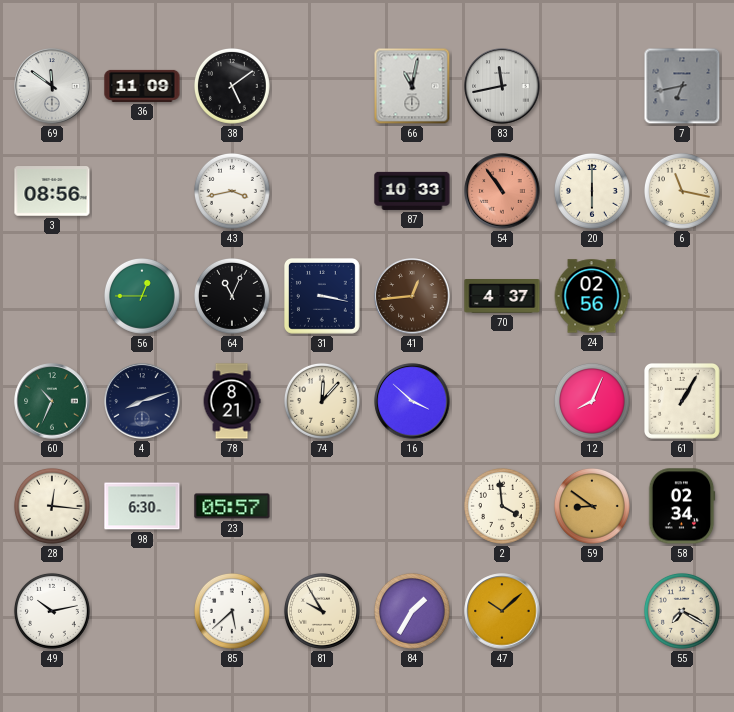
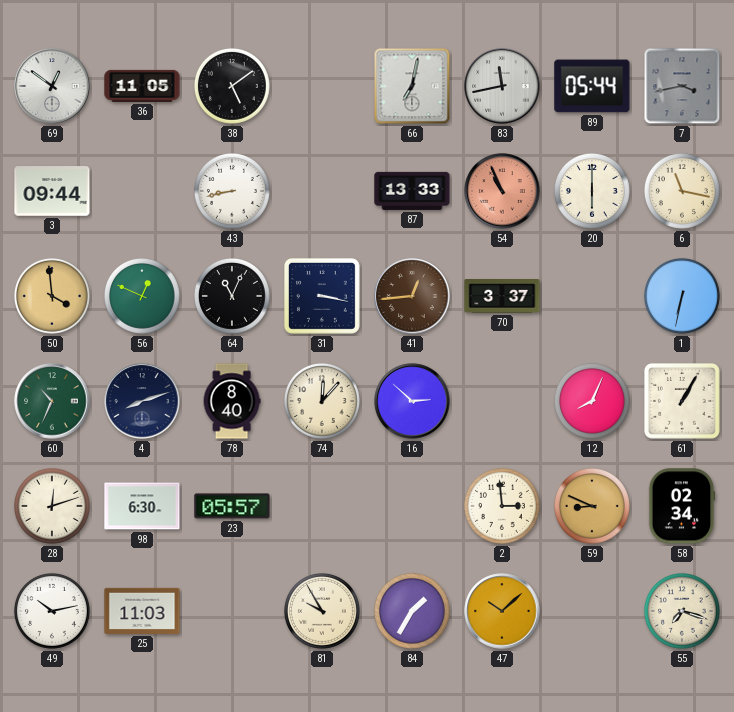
69: 11:51 -> 12:51
36: 11:09 -> 11:05
66: 11:02 -> 7:02
89: none -> 05:44
7: 6:43 -> 3:43
3: 08:56 -> 09:44
43: 3:43 -> 8:43
87: 10:33 -> 13:33
54: 10:54 -> 10:56
50: none -> 3:59
56: 12:45 -> 12:49
70: 4:37 -> 3:37
24: 02:56 -> none
1: none -> 6:32
78: 8:21 -> 8:40
16: 3:52 -> 2:52
28: 12:16 -> 12:12
2: 3:59 -> 2:59
59: 8:51 -> 8:49
25: none -> 11:03
85: 5:38 -> none
55: 7:20 -> 7:18
